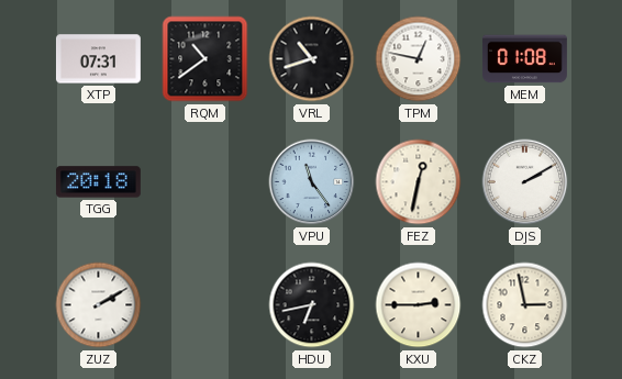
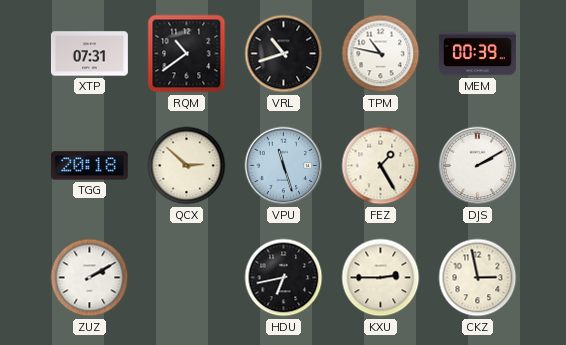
TPM: 12:47 -> 10:47
MEM: 01:08 -> 00:39
QCX: none -> 2:52
VPU: 11:24 -> 11:27
FEZ: 12:32 -> 1:25
